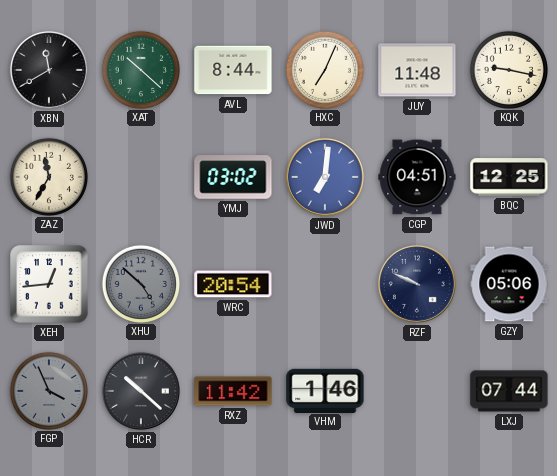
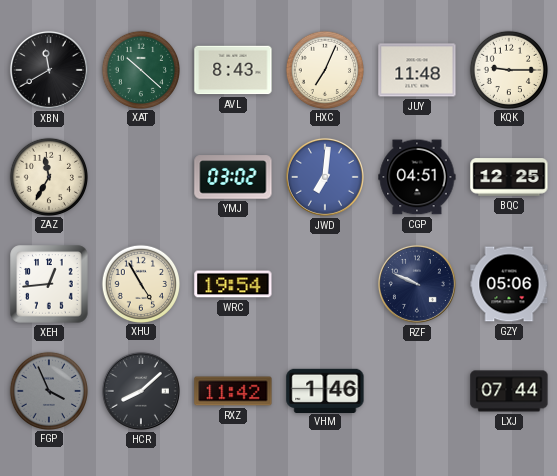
AVL: 8:44 -> 8:43
KQK: 9:17 -> 9:15
XHU: 4:52 -> 4:55
XHU dial: grey -> cream
WRC: 20:54 -> 19:54
HCR: 10:22 -> 8:08
